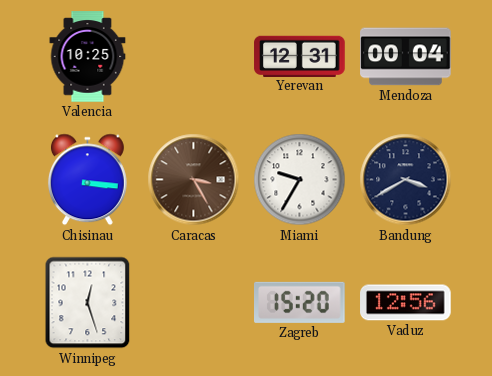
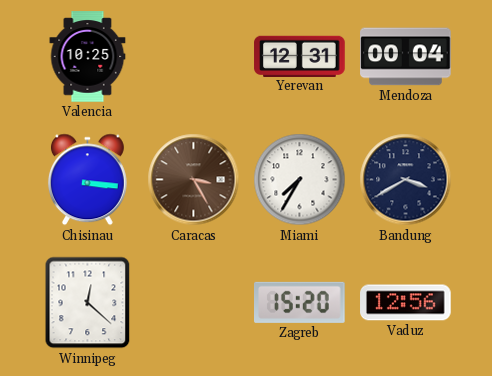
Miami: 9:35 -> 7:35
Winnipeg: 12:27 -> 12:22
